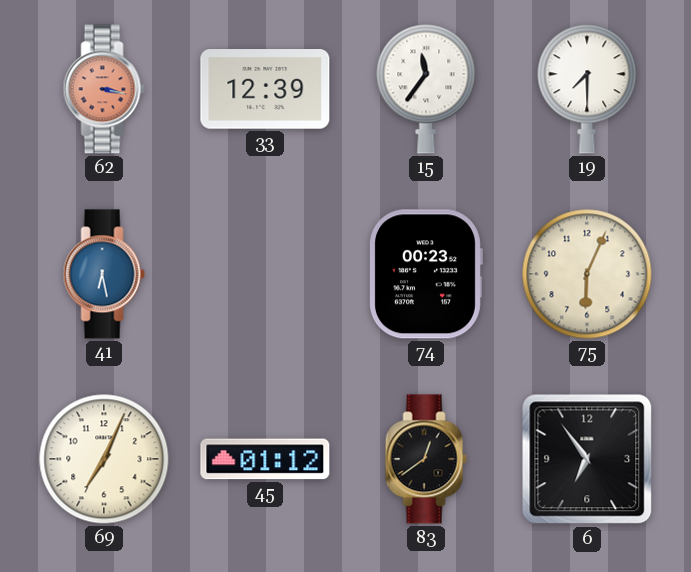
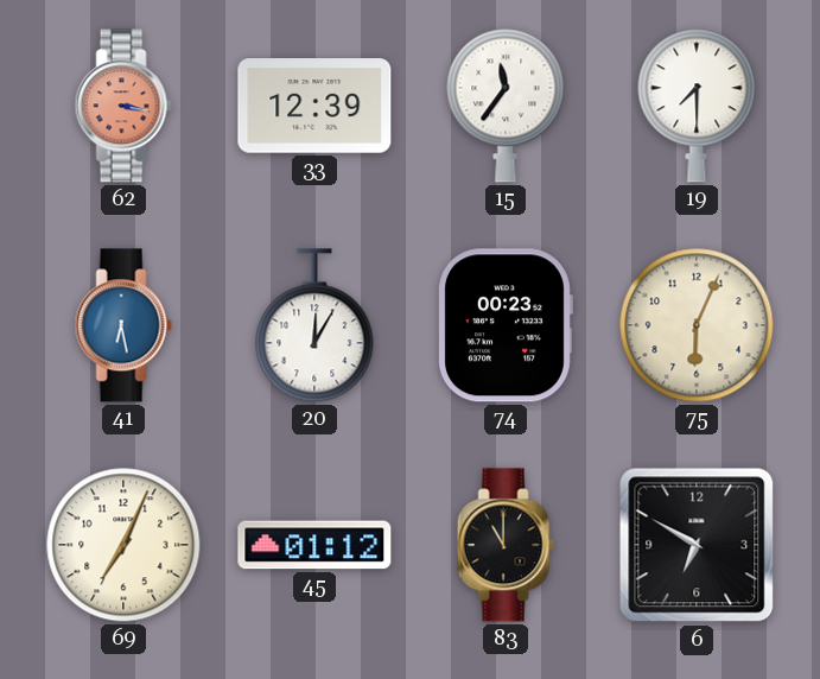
20: none -> 12:05
83: 12:39 -> 11:00
6: 6:54 -> 6:50
